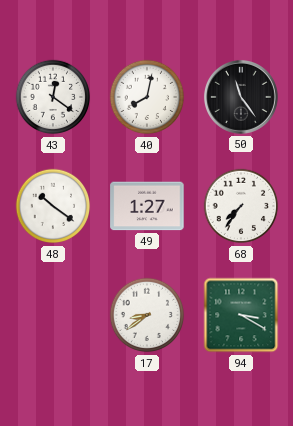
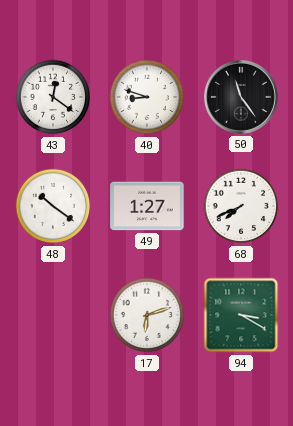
40: 8:02 -> 8:48
68: 7:36 -> 7:41
17: 8:39 -> 6:12
